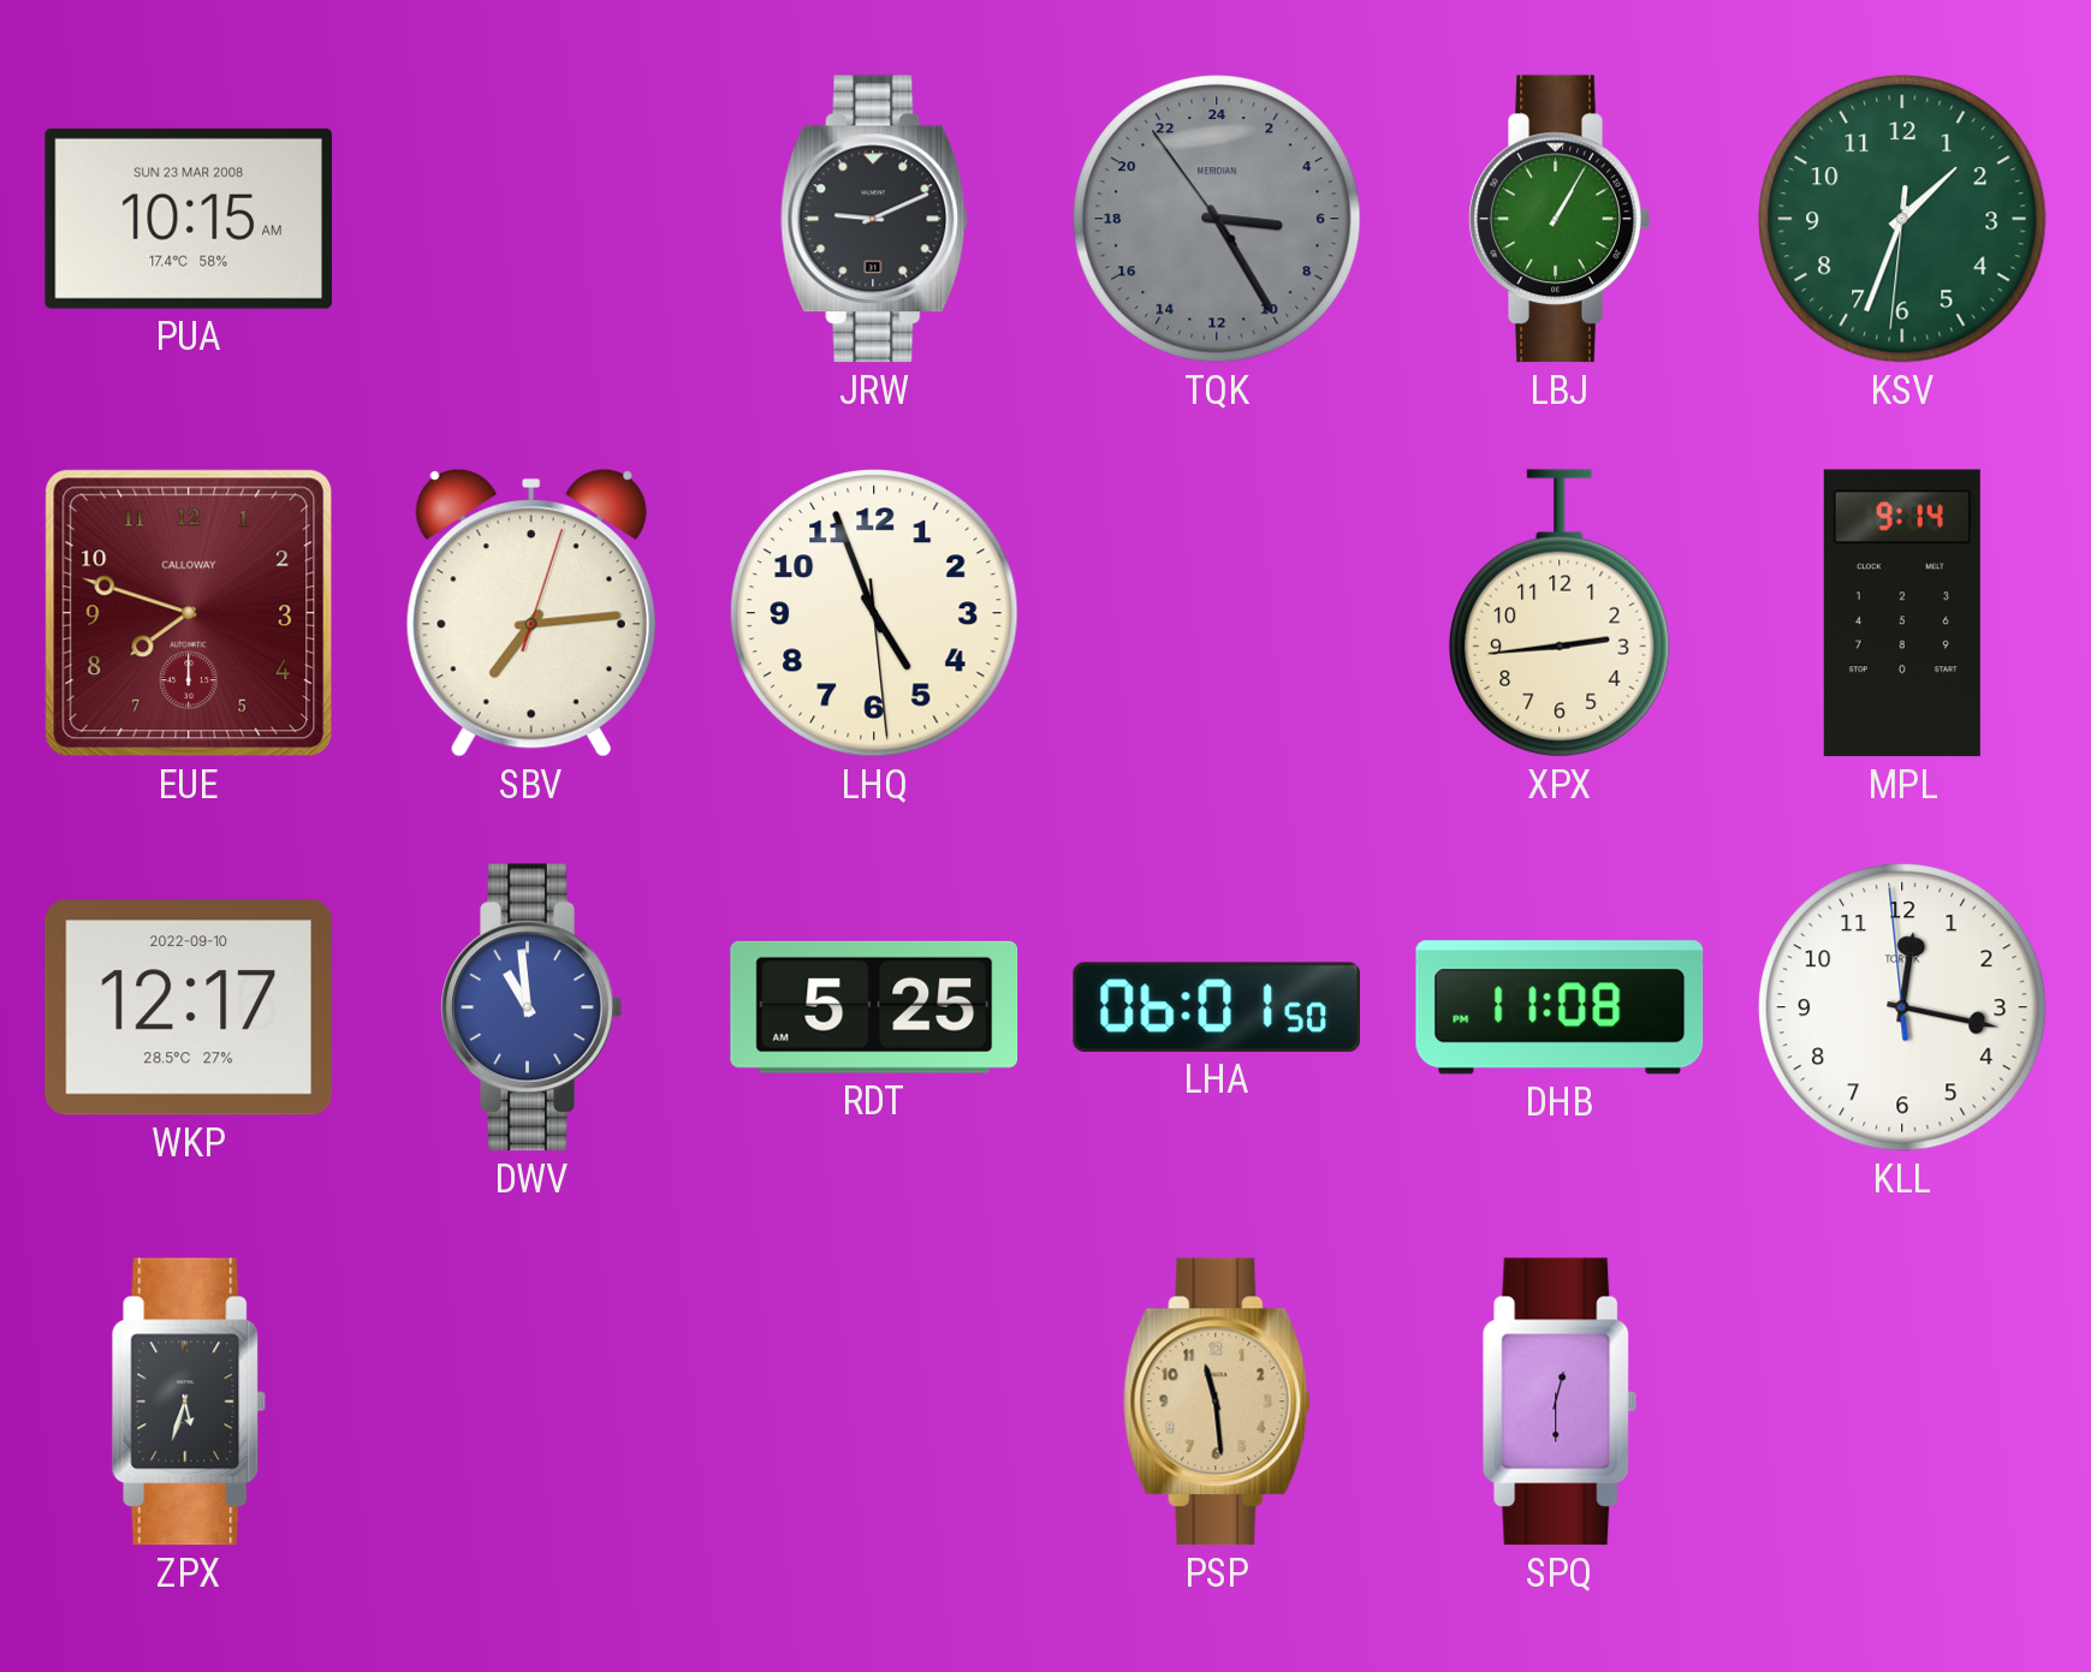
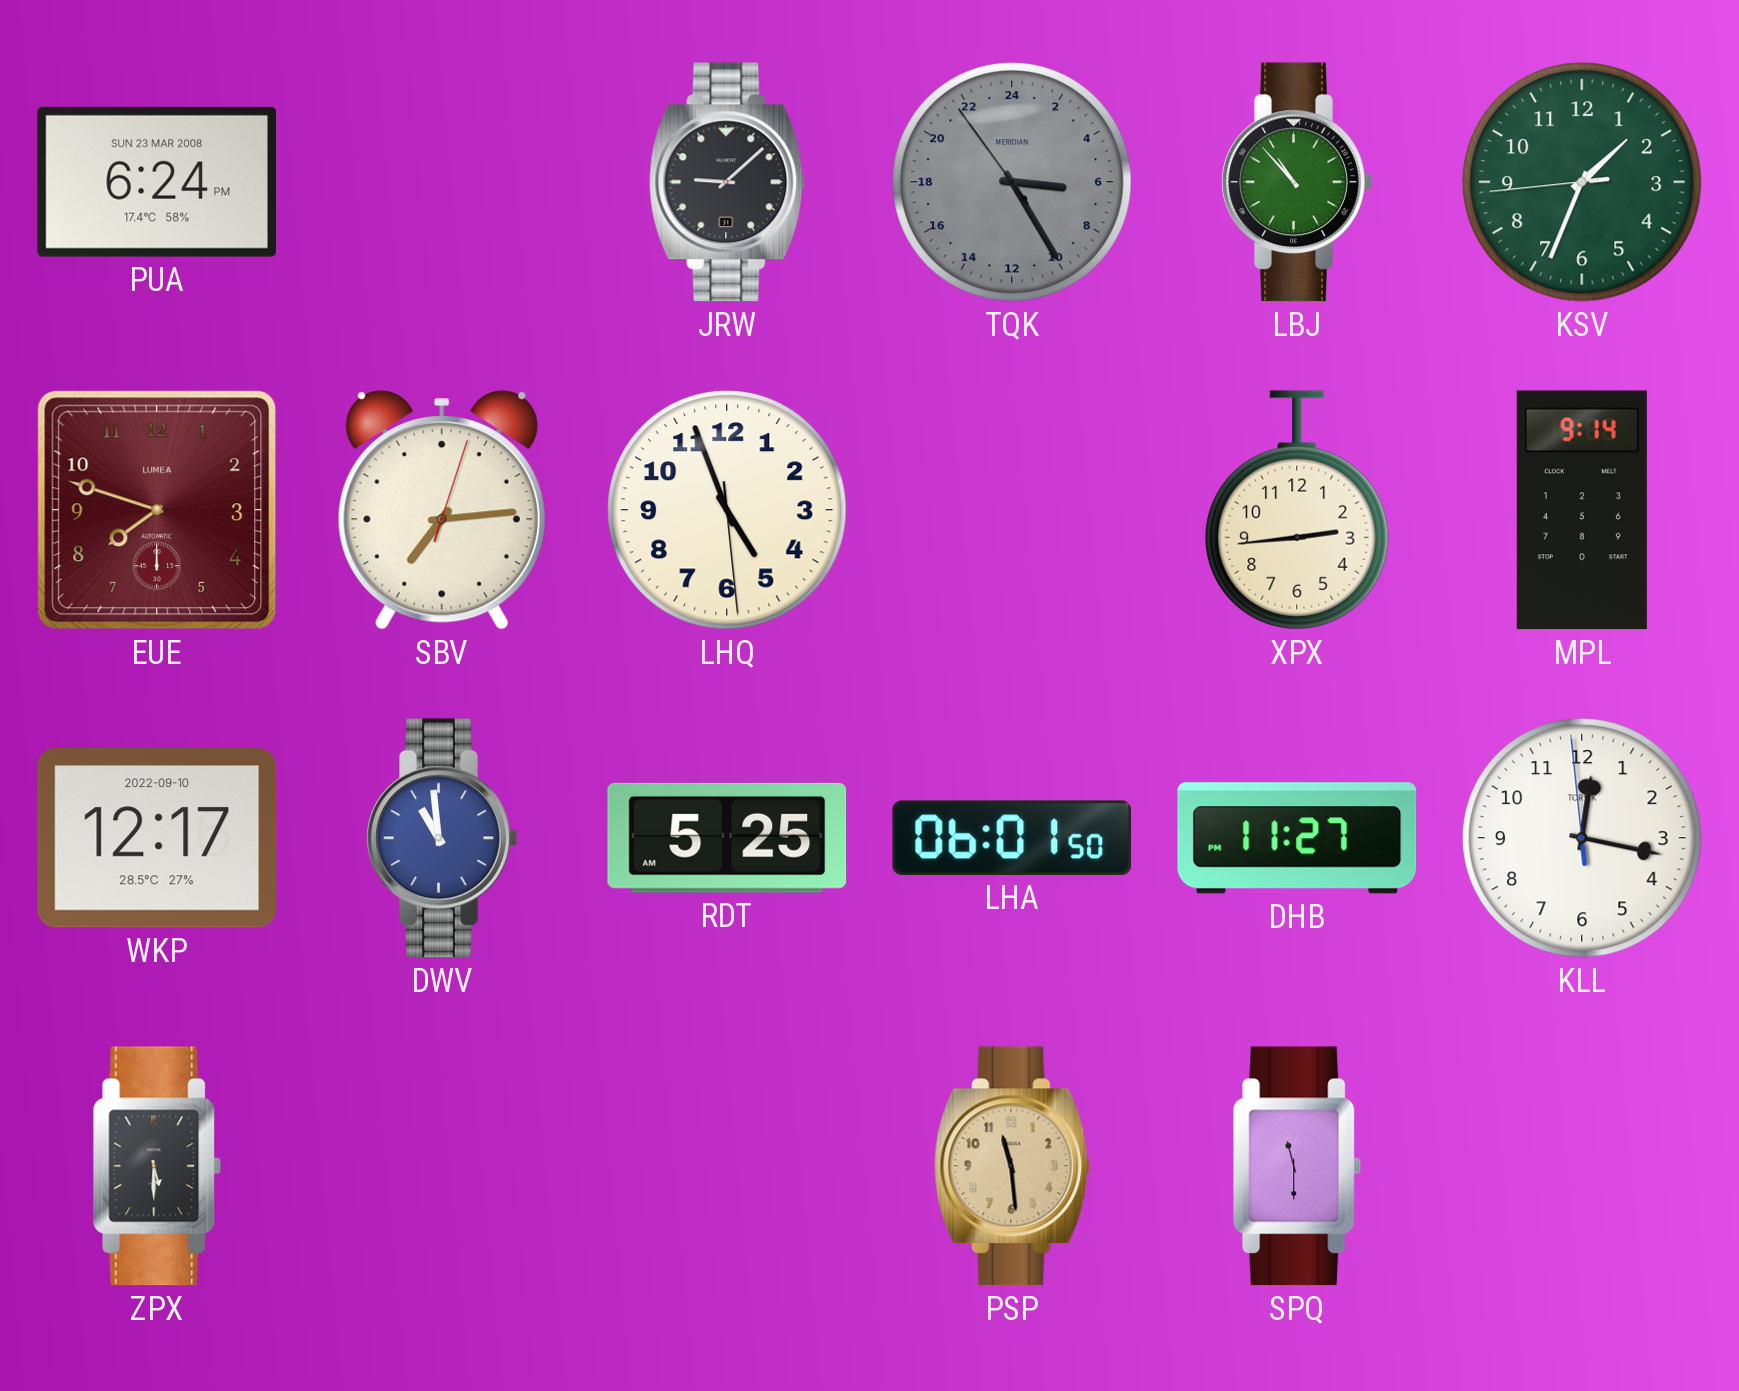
PUA: 10:15 -> 6:24
JRW: 9:11 -> 9:08
LBJ: 1:05 -> 10:53
KSV: 1:33:31 -> 1:33:44
EUE brand: CALLOWAY -> LUMEA
DHB: 11:08 -> 11:27
ZPX: 5:33 -> 5:30
SPQ: 12:30 -> 11:30
